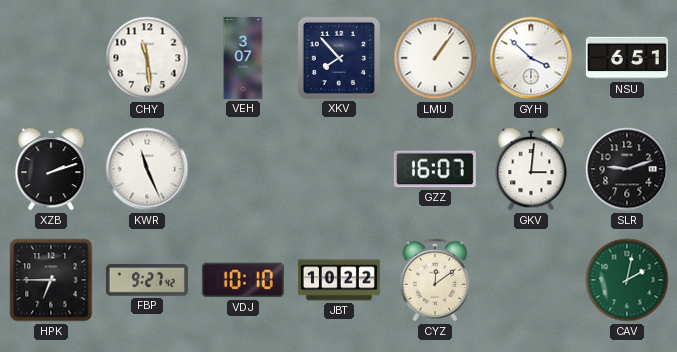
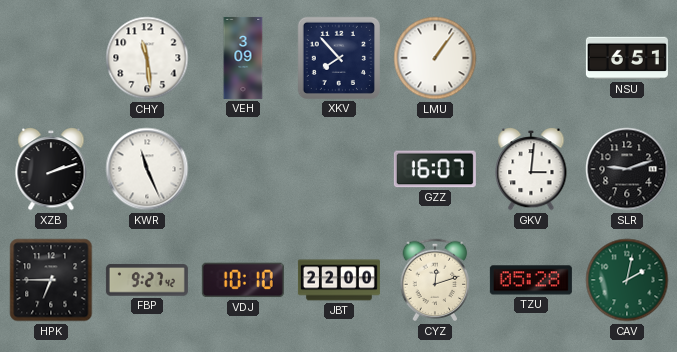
VEH: 3:07 -> 3:09
GYH: 3:52 -> none
JBT: 10:22 -> 22:00
CYZ: 12:09 -> 12:12
TZU: none -> 05:28
